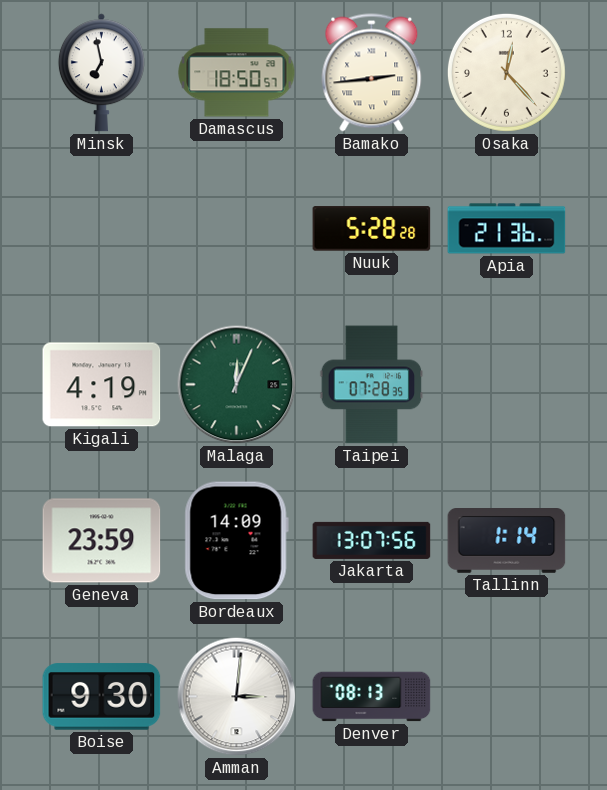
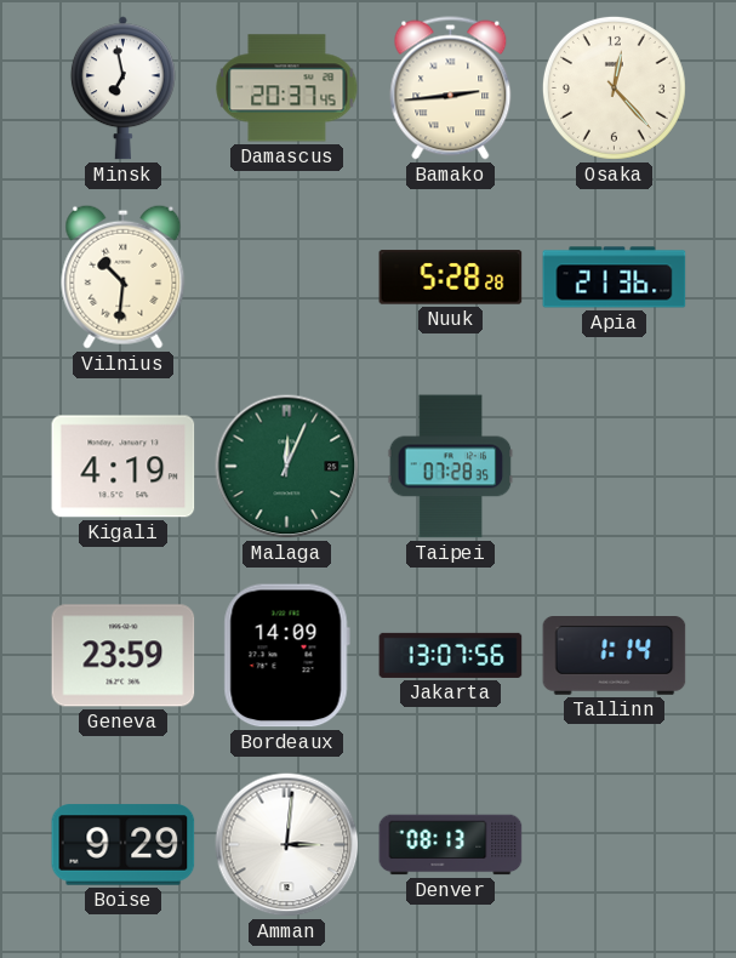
Damascus: 18:50 -> 20:37
Vilnius: none -> 10:31
Boise: 9:30 -> 9:29
